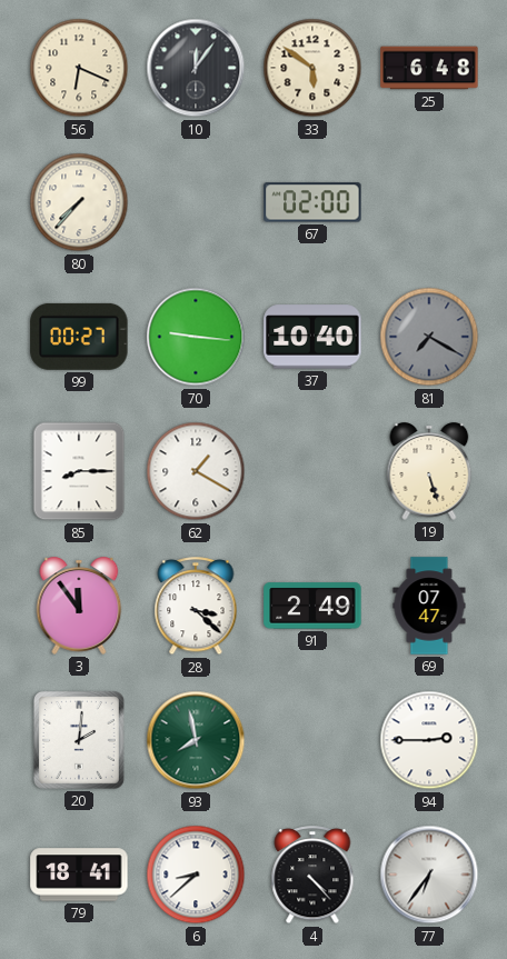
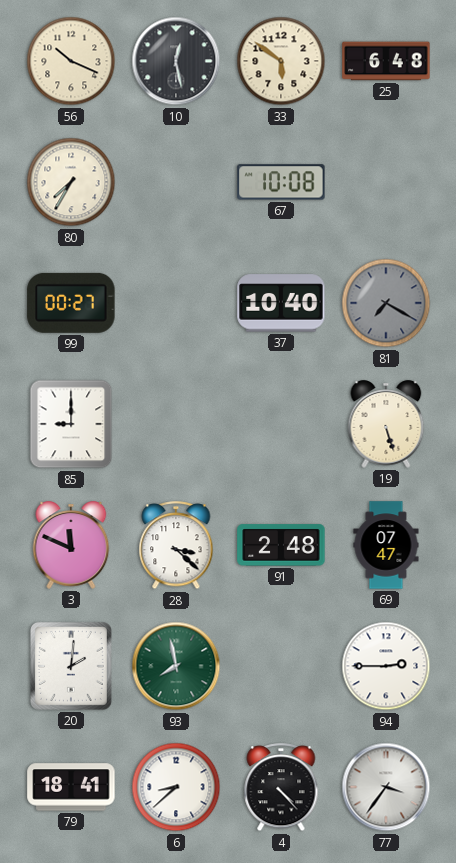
56: 6:19 -> 10:19
10: 12:06 -> 12:28
80: 7:37 -> 7:35
67: 02:00 -> 10:08
70: 9:16 -> none
85: 8:15 -> 9:00
62: 1:20 -> none
3: 11:54 -> 11:49
91: 2:49 -> 2:48
77: 6:36 -> 3:36
